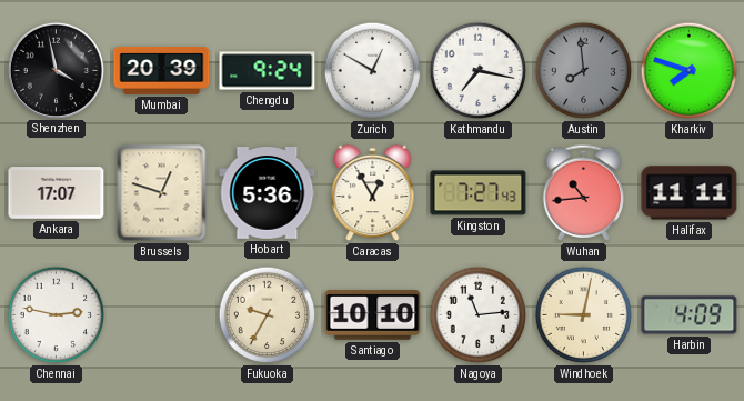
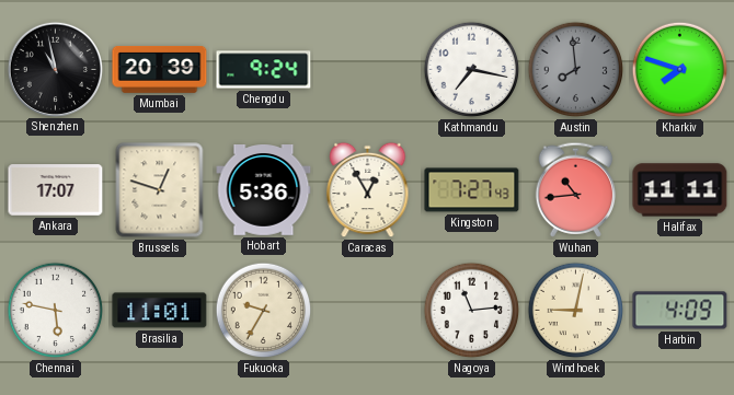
Shenzhen: 3:58 -> 10:58
Zurich: 12:50 -> none
Chennai: 2:47 -> 5:47
Brasilia: none -> 11:01
Santiago: 10:10 -> none
